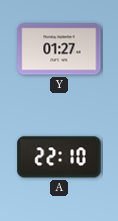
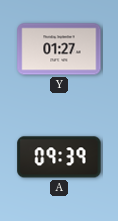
A: 22:10 -> 09:39
